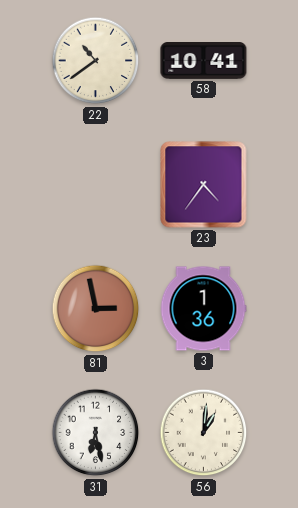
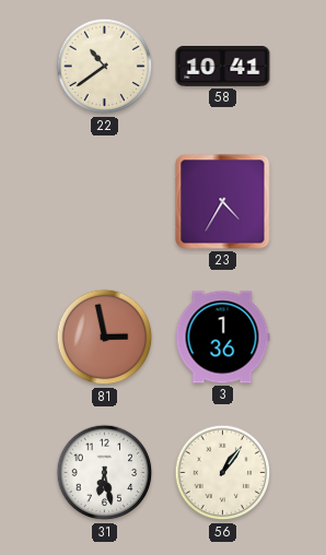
23: 4:36 -> 4:35
56: 1:01 -> 1:06
